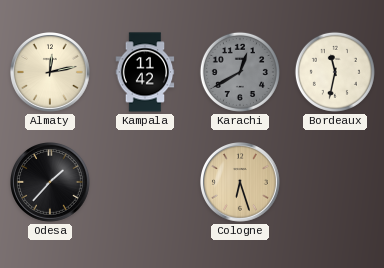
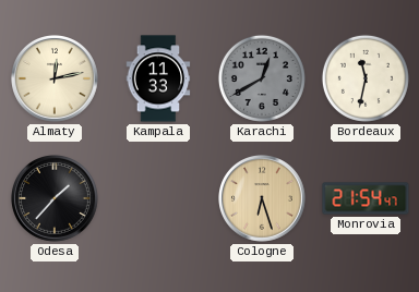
Kampala: 11:42 -> 11:33
Monrovia: none -> 21:54
